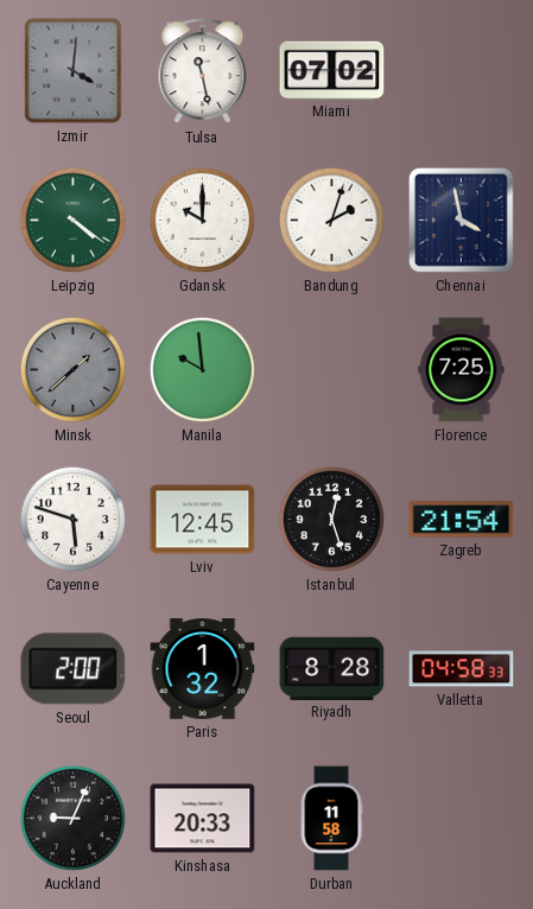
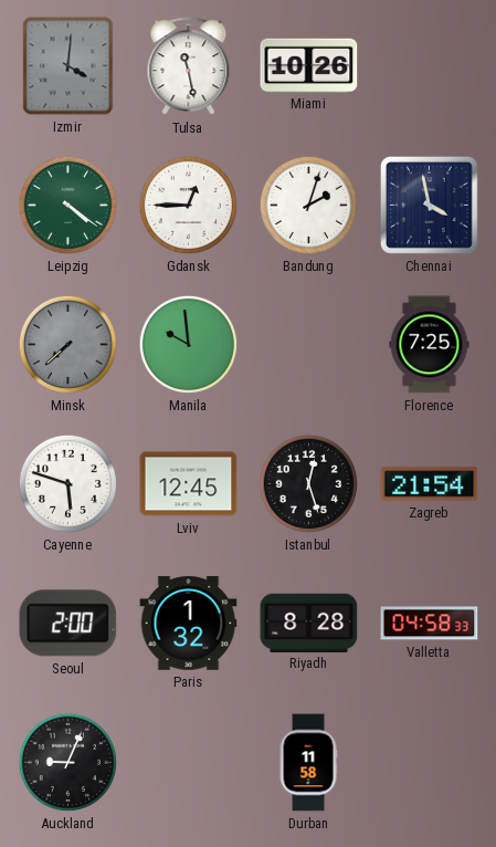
Miami: 07:02 -> 10:26
Gdansk: 10:00 -> 12:45
Minsk: 1:38 -> 7:38
Kinshasa: 20:33 -> none
